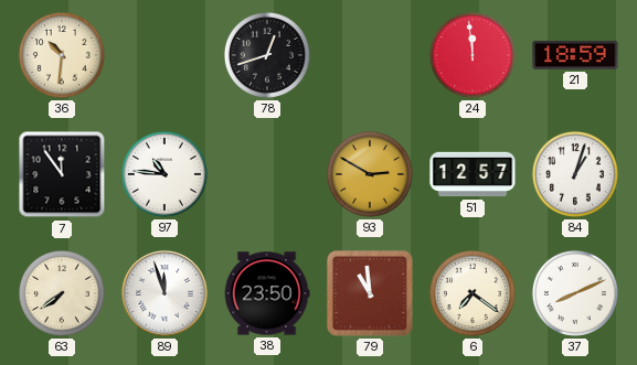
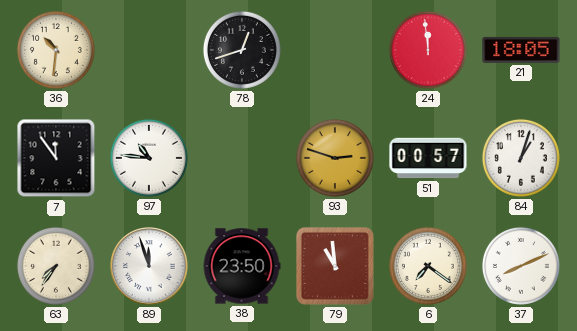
21: 18:59 -> 18:05
93: 2:50 -> 2:48
51: 12:57 -> 00:57
63: 7:39 -> 7:36
